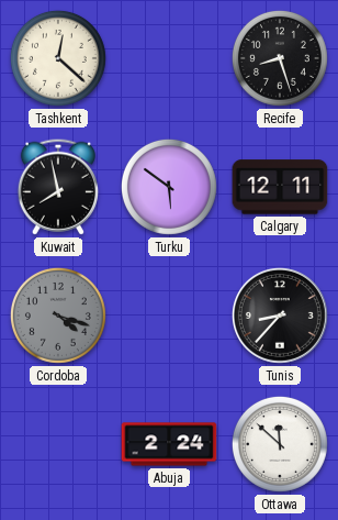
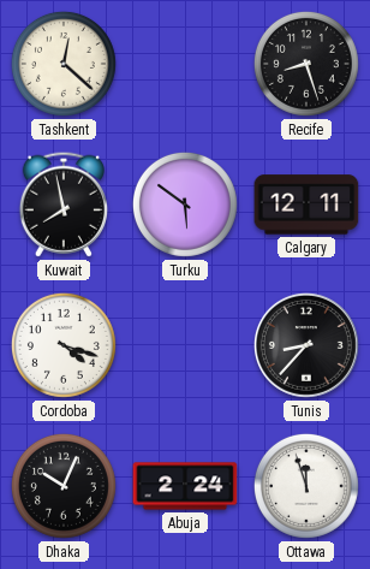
Cordoba dial: grey -> white
Dhaka: none -> 10:04
Ottawa: 11:52 -> 11:57
